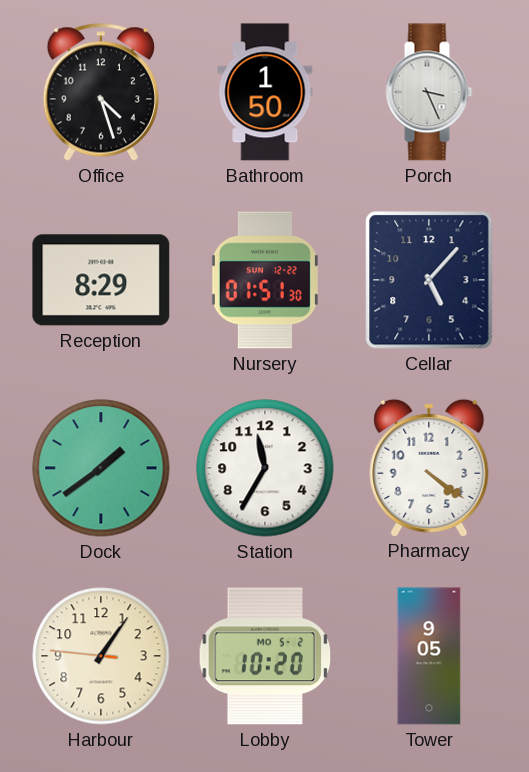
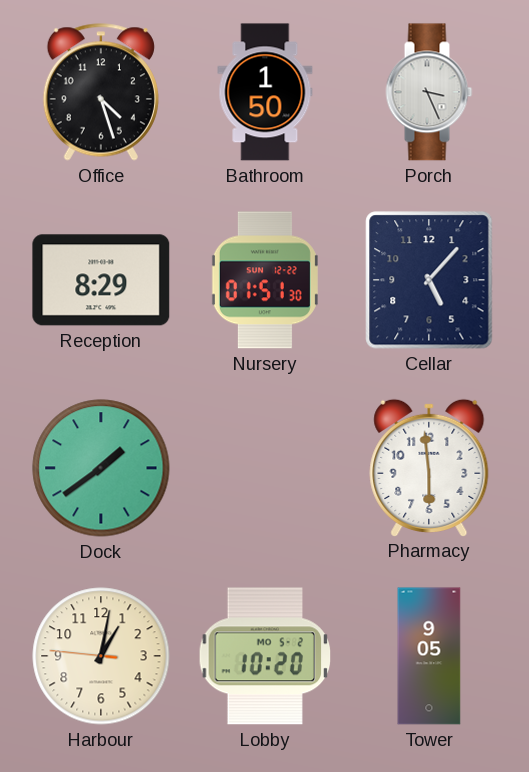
Station: 11:35 -> none
Pharmacy: 4:21 -> 5:59
Harbour: 1:05 -> 1:01
